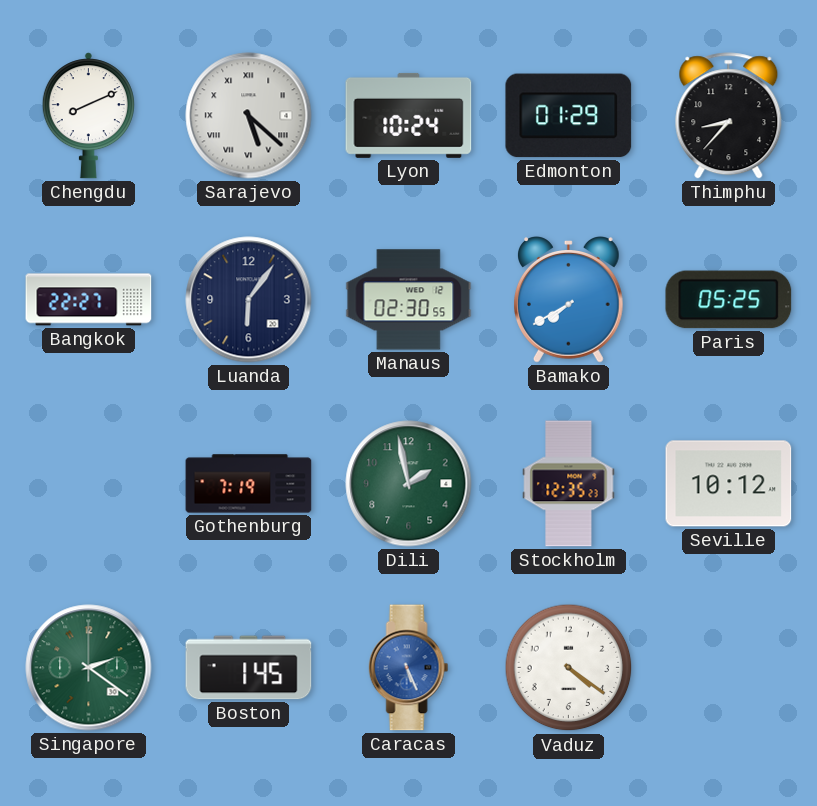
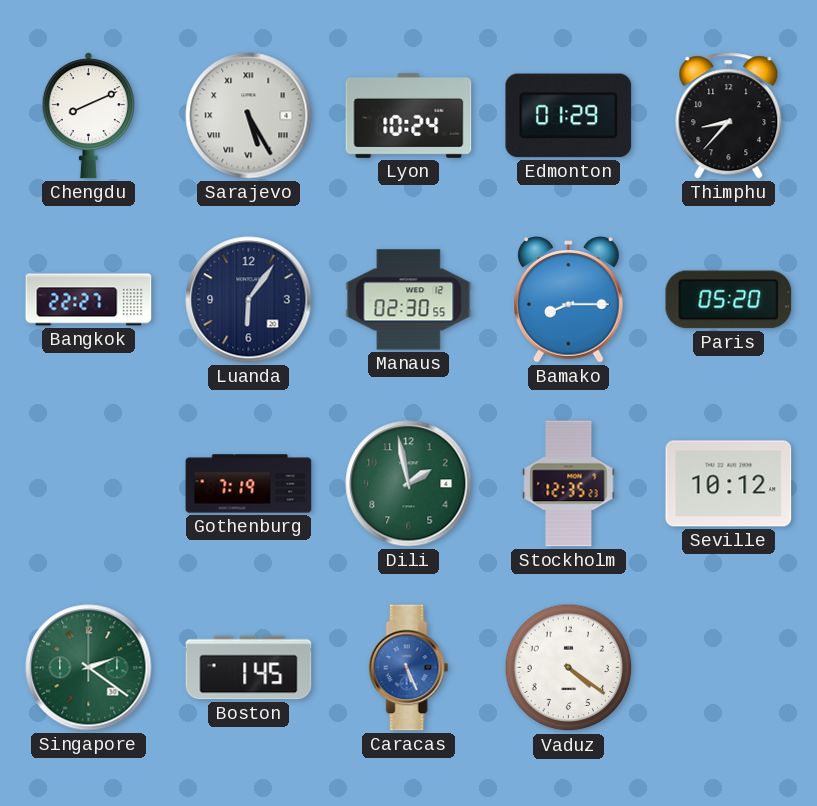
Sarajevo: 5:22 -> 5:25
Bamako: 7:40 -> 8:15
Paris: 05:25 -> 05:20
